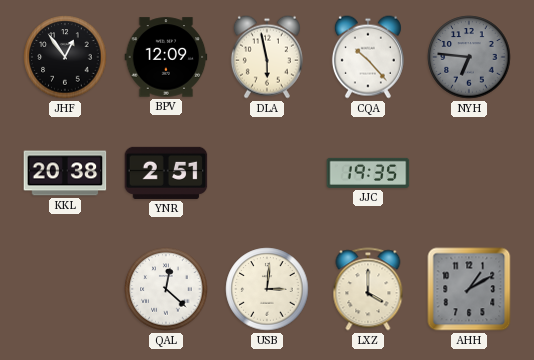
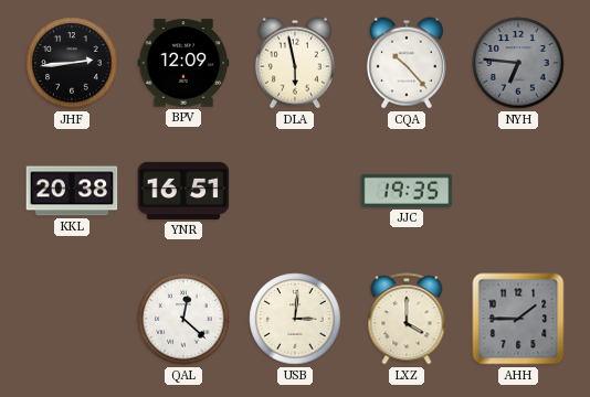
JHF: 12:54 -> 2:44
YNR: 2:51 -> 16:51
AHH: 1:10 -> 1:45
